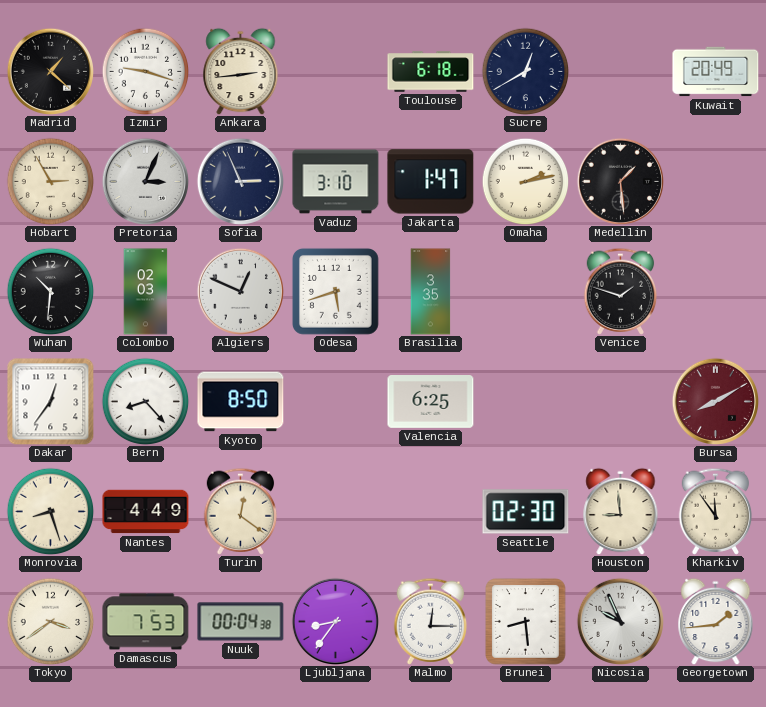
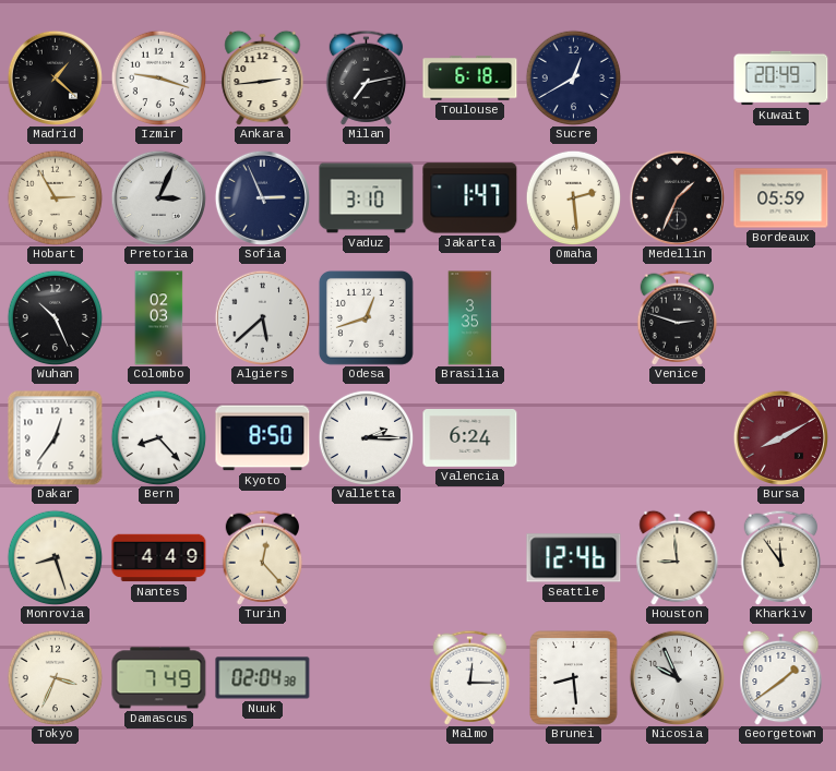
Milan: none -> 7:13
Omaha: 2:13 -> 2:29
Medellin: 1:29 -> 1:34
Bordeaux: none -> 05:59
Wuhan: 10:31 -> 10:26
Algiers: 12:49 -> 5:38
Odesa: 5:42 -> 12:42
Venice: 1:48 -> 2:48
Valletta: none -> 2:15
Valencia: 6:25 -> 6:24
Turin: 12:21 -> 12:23
Seattle: 02:30 -> 12:46
Tokyo: 3:39 -> 3:34
Damascus: 7:53 -> 7:49
Nuuk: 00:04 -> 02:04
Ljubljana: 8:36 -> none
Georgetown: 1:44 -> 1:39
